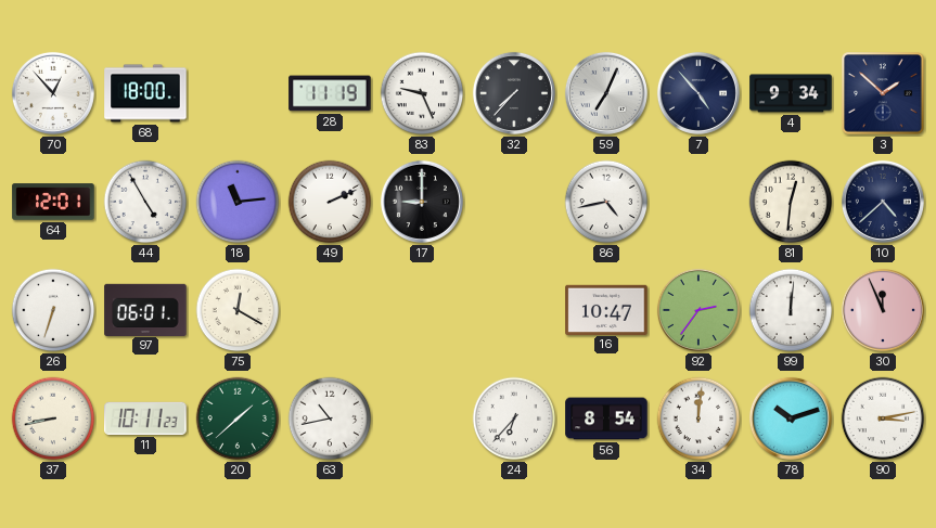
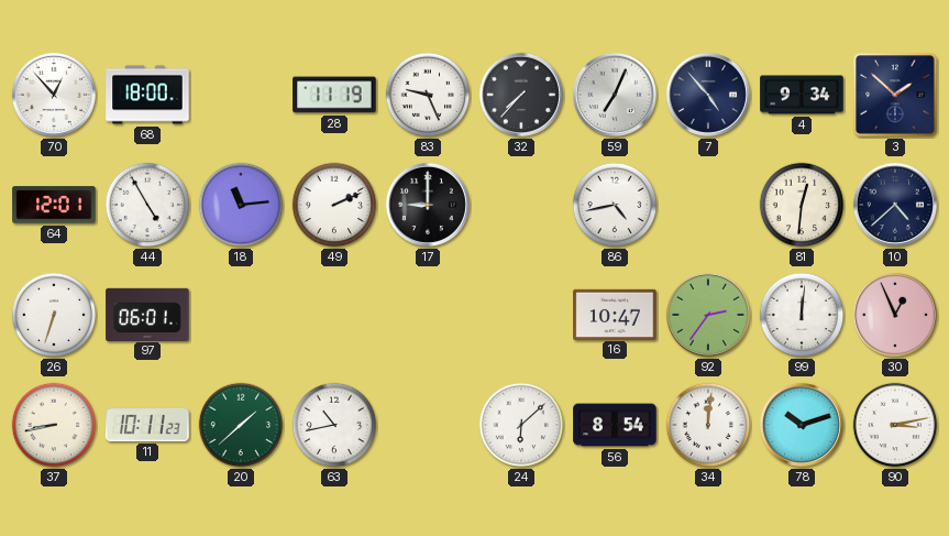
75: 12:20 -> none
30: 11:56 -> 12:56
24: 6:37 -> 6:08
